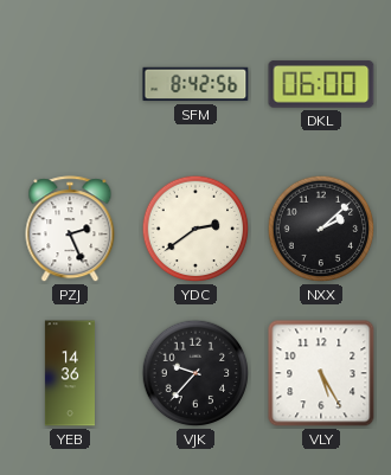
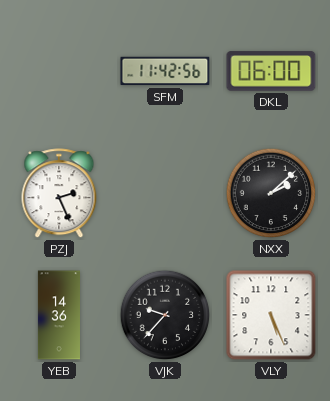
SFM: 8:42 -> 11:42
YDC: 2:39 -> none
VLY: 5:25 -> 5:26
